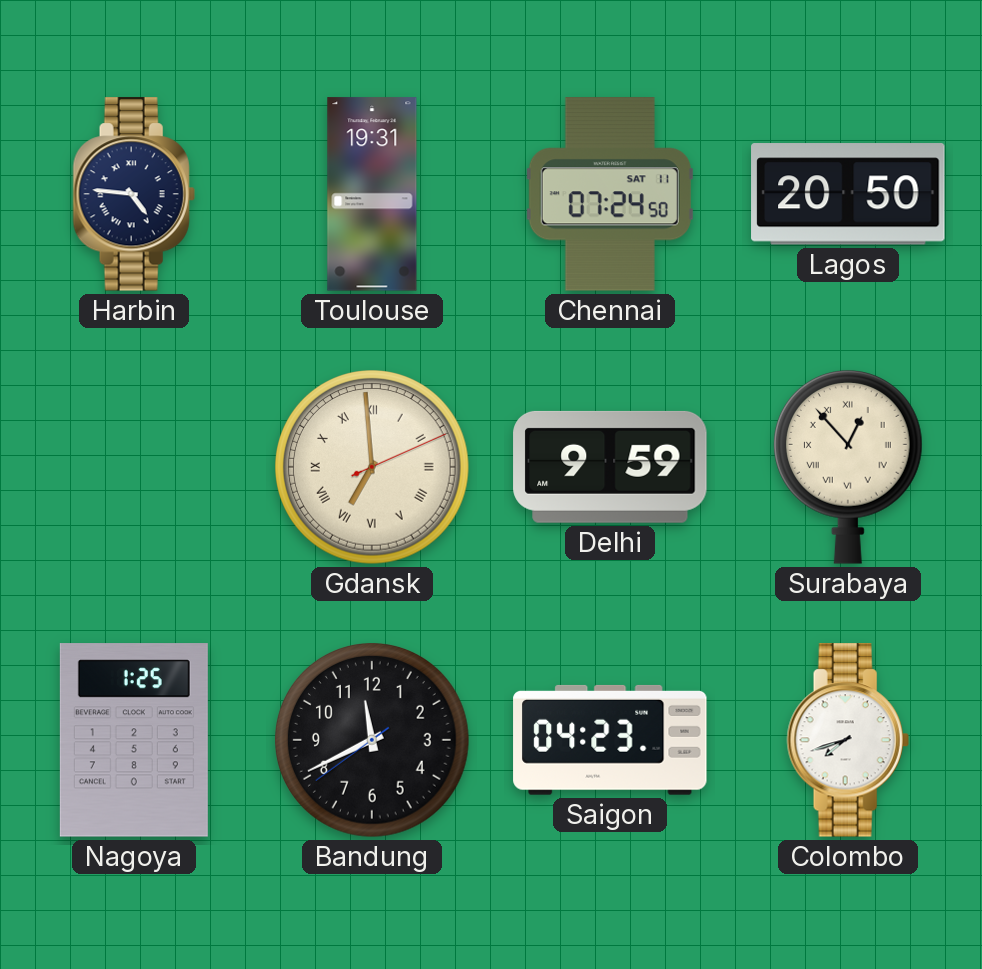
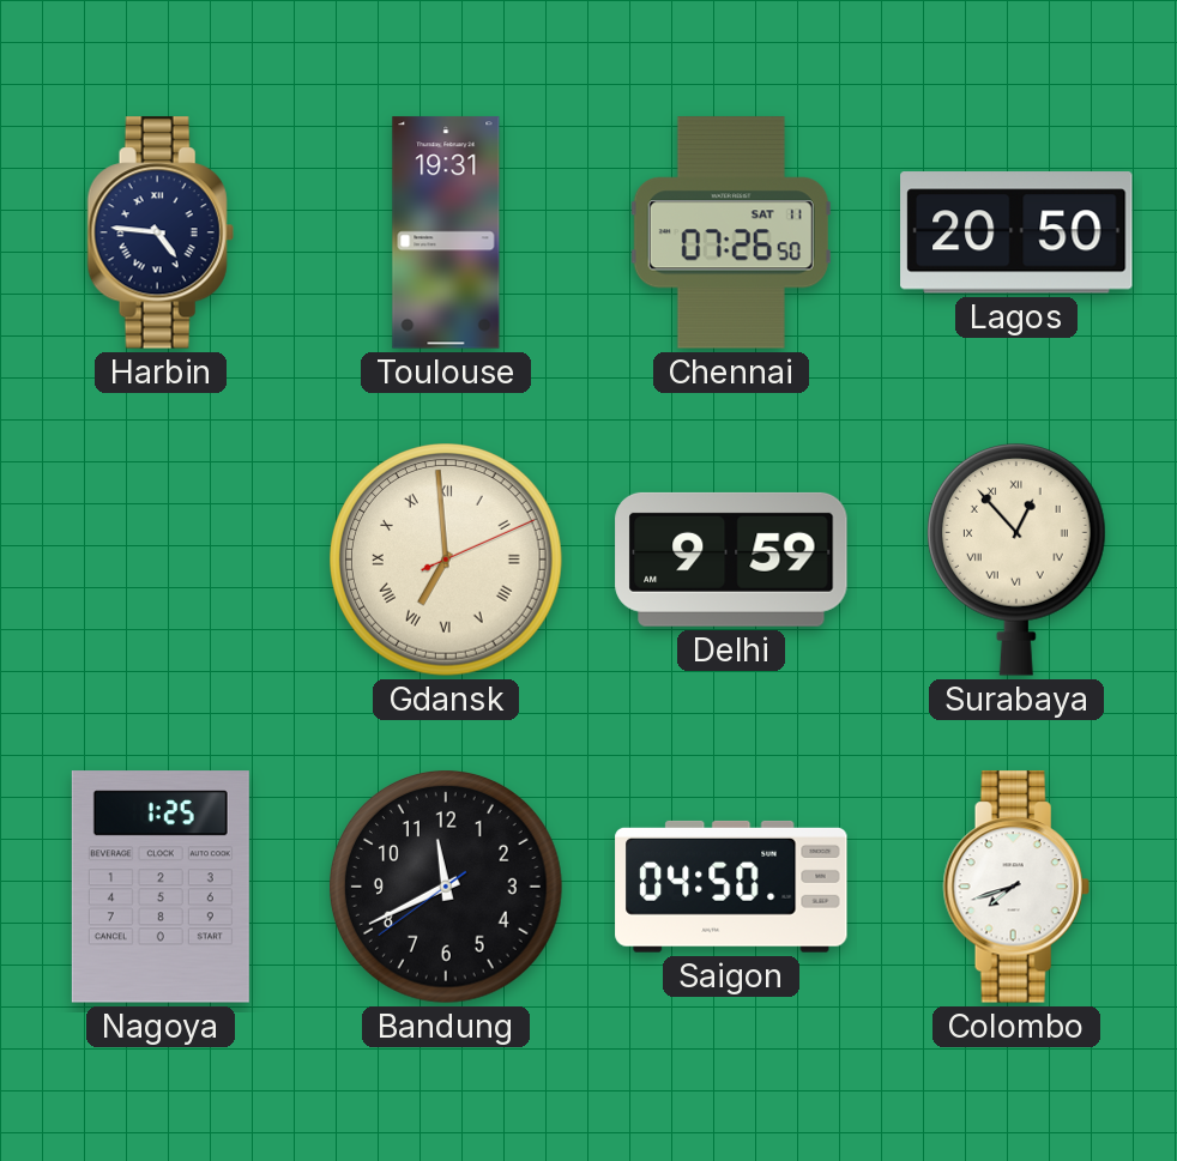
Chennai: 07:24 -> 07:26
Saigon: 04:23 -> 04:50
